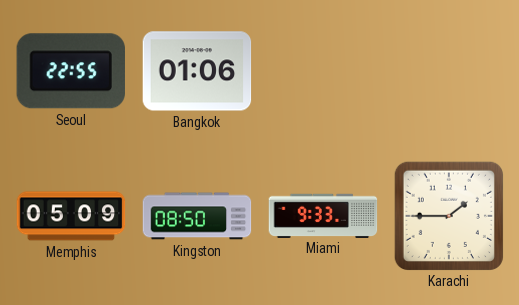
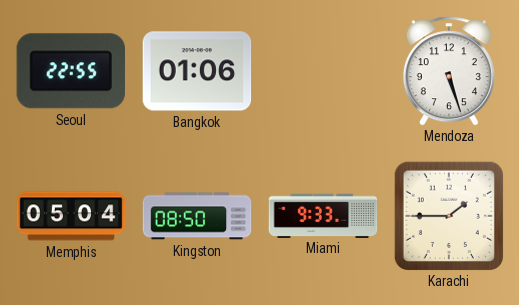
Mendoza: none -> 5:27
Memphis: 05:09 -> 05:04
